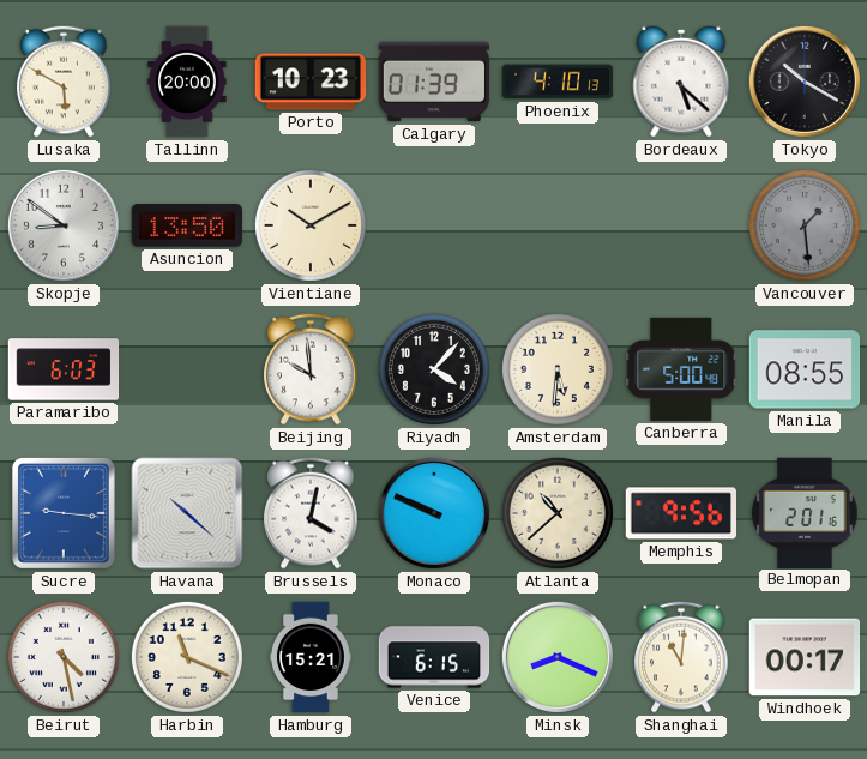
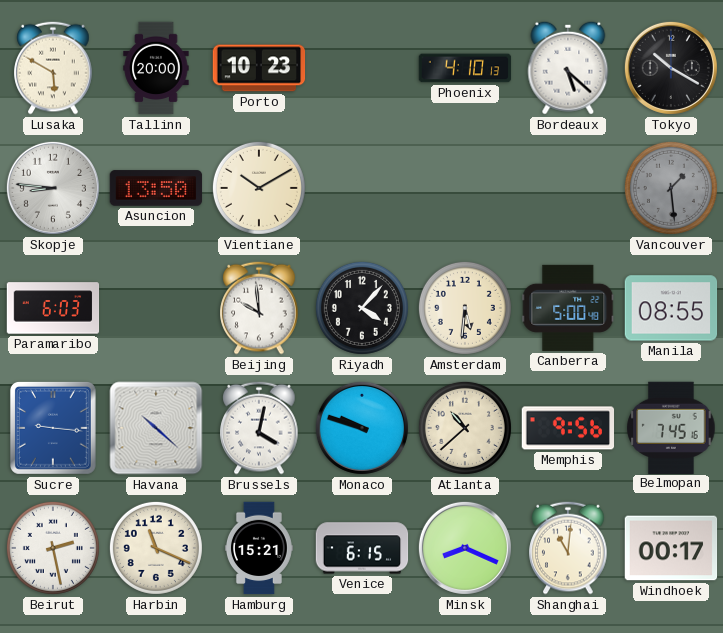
Calgary: 01:39 -> none
Skopje: 8:51 -> 8:46
Monaco: 9:49 -> 9:48
Belmopan: 2:01 -> 7:45
Beirut: 4:28 -> 2:28
